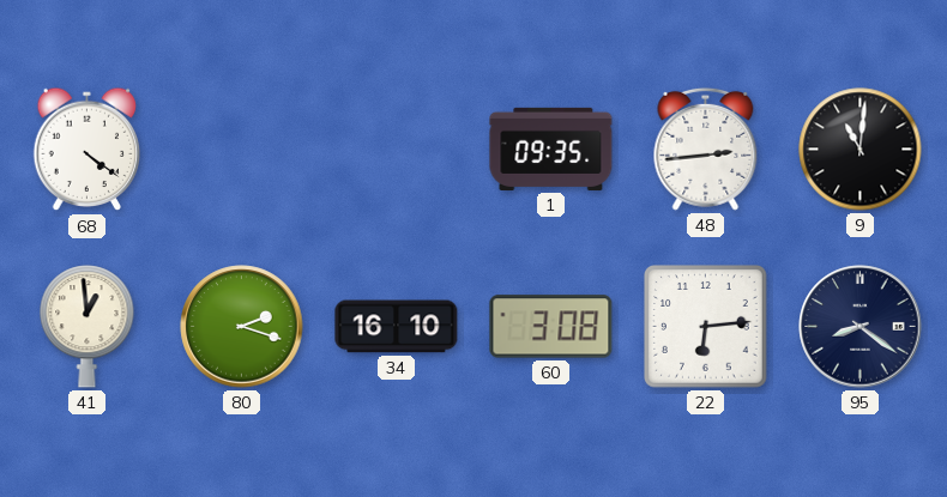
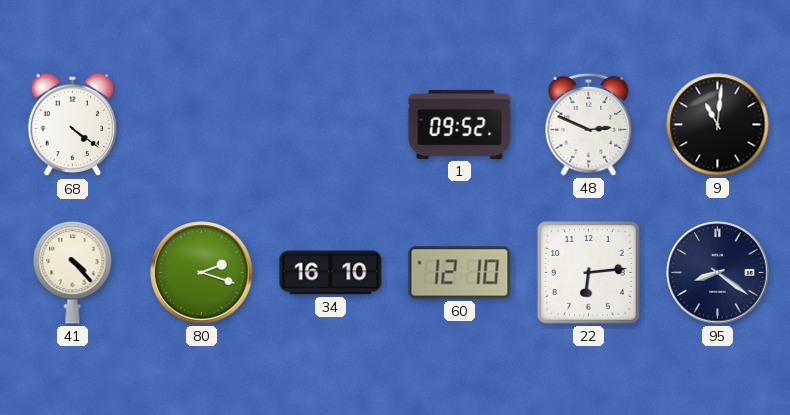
1: 09:35 -> 09:52
48: 2:44 -> 2:49
41: 12:59 -> 4:23
60: 3:08 -> 12:10
